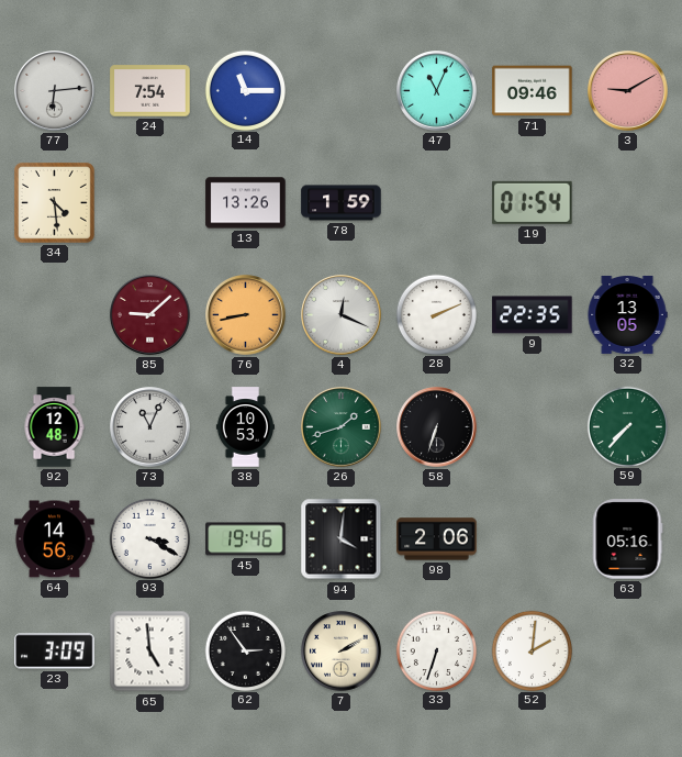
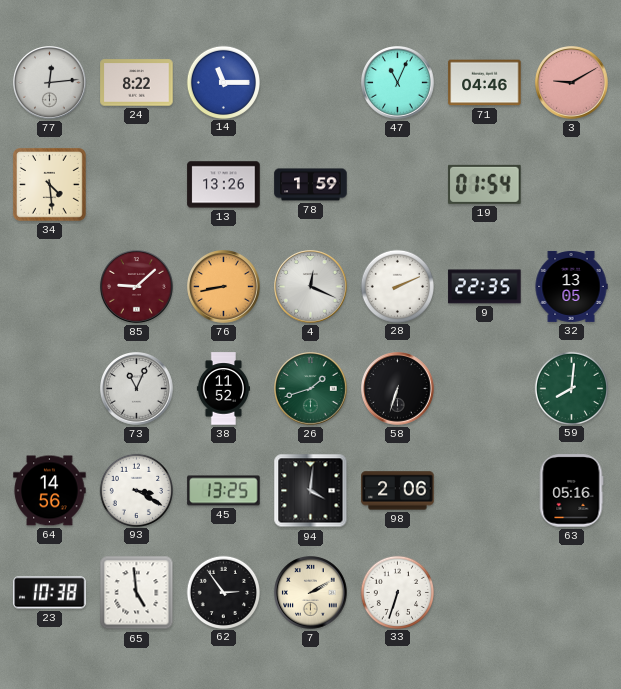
77: 6:14 -> 12:14
24: 7:54 -> 8:22
71: 09:46 -> 04:46
92: 12:48 -> none
38: 10:53 -> 11:52
59: 7:37 -> 8:01
45: 19:46 -> 13:25
23: 3:09 -> 10:38
52: 2:01 -> none
